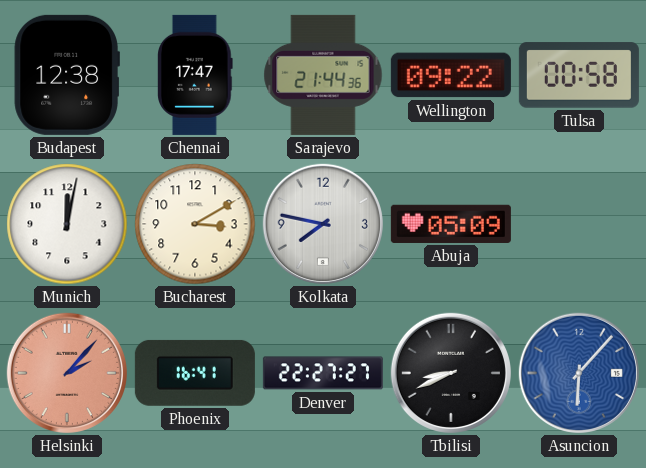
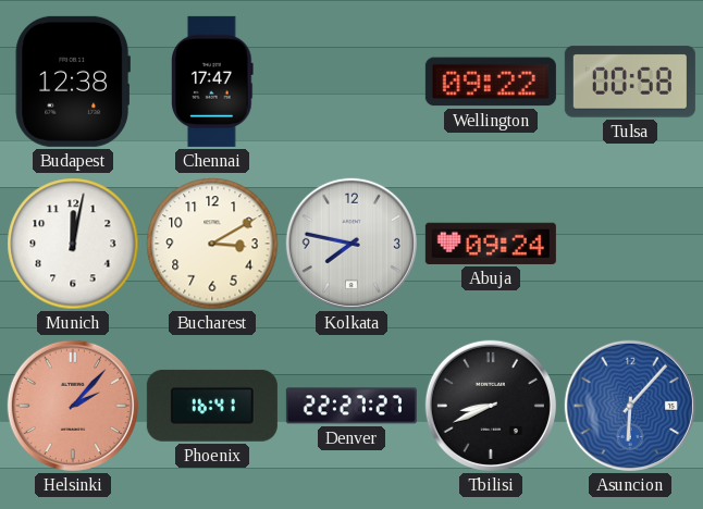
Sarajevo: 21:44 -> none
Abuja: 05:09 -> 09:24
